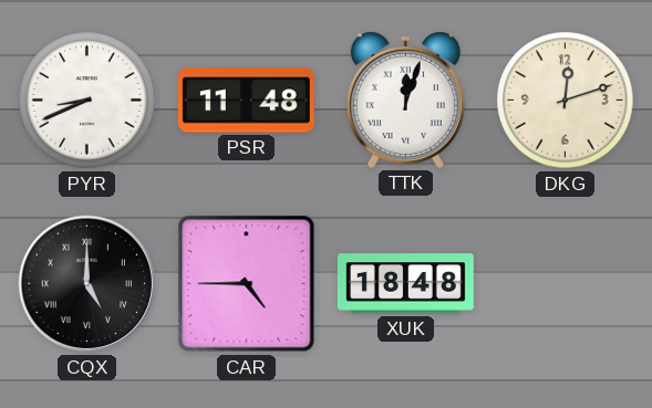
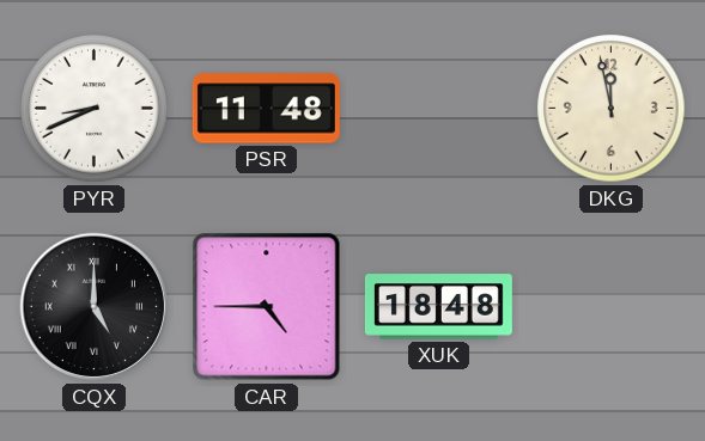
TTK: 12:03 -> none
DKG: 12:12 -> 11:58
